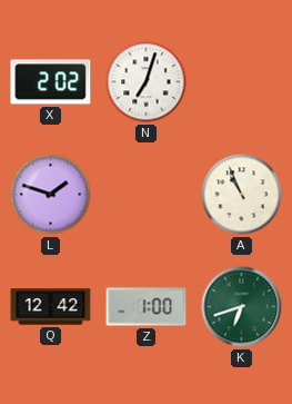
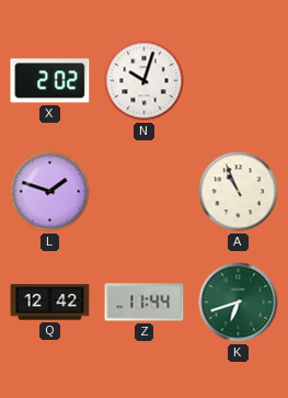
N: 7:03 -> 10:03
Z: 1:00 -> 11:44
